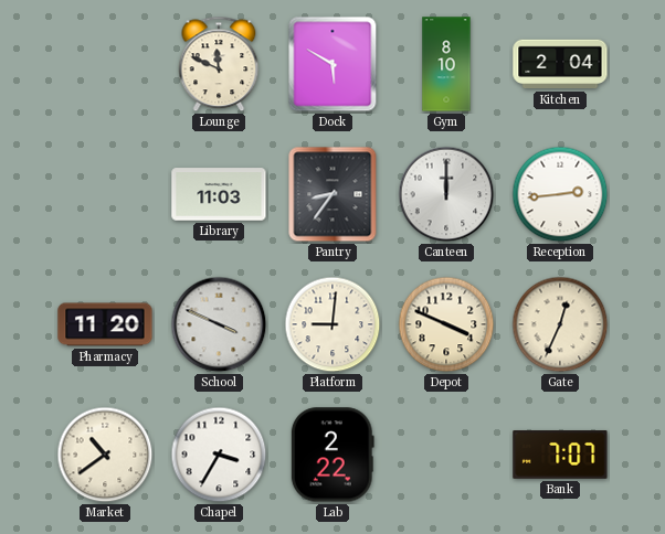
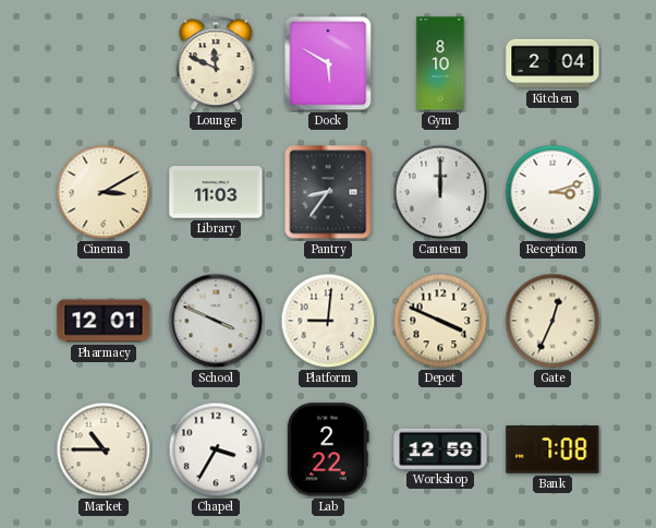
Cinema: none -> 3:10
Reception: 2:44 -> 3:12
Pharmacy: 11:20 -> 12:01
Market: 10:39 -> 10:45
Workshop: none -> 12:59
Bank: 7:07 -> 7:08
